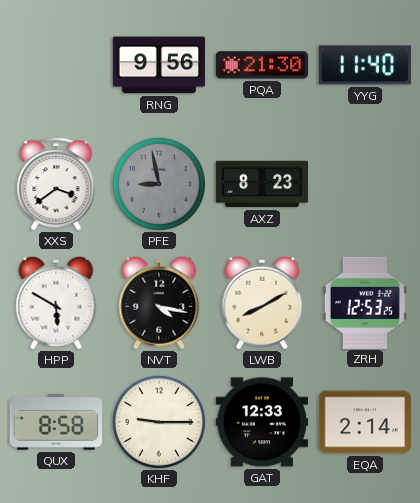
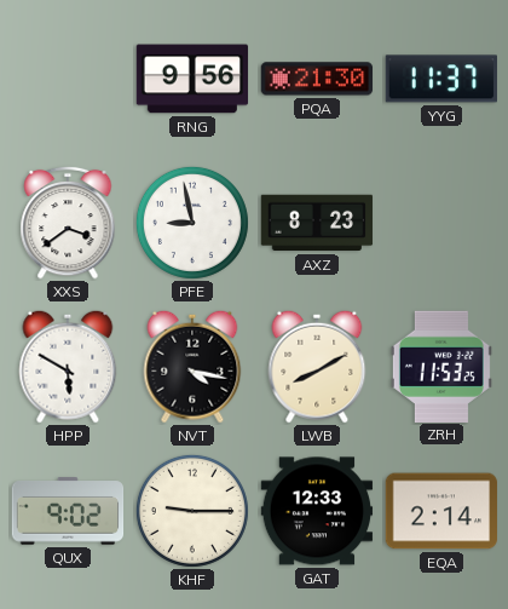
YYG: 11:40 -> 11:37
PFE dial: grey -> white
ZRH: 12:53 -> 11:53
QUX: 8:58 -> 9:02
